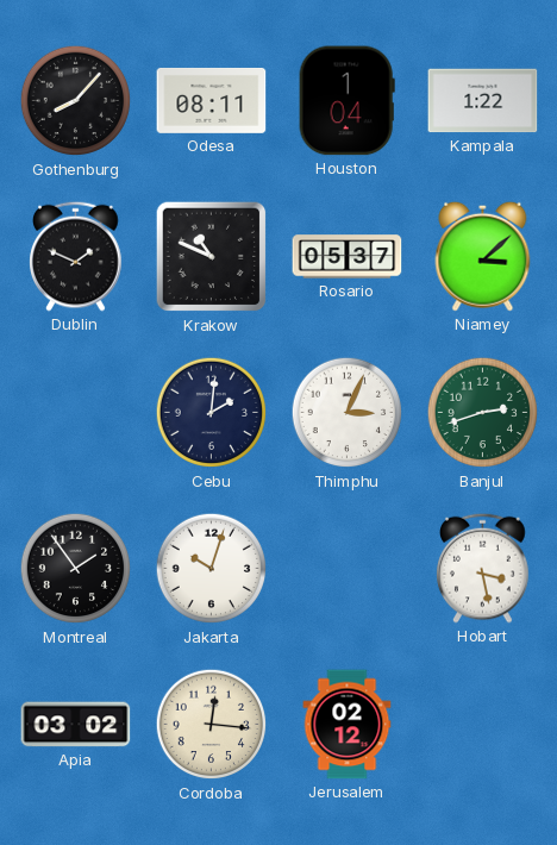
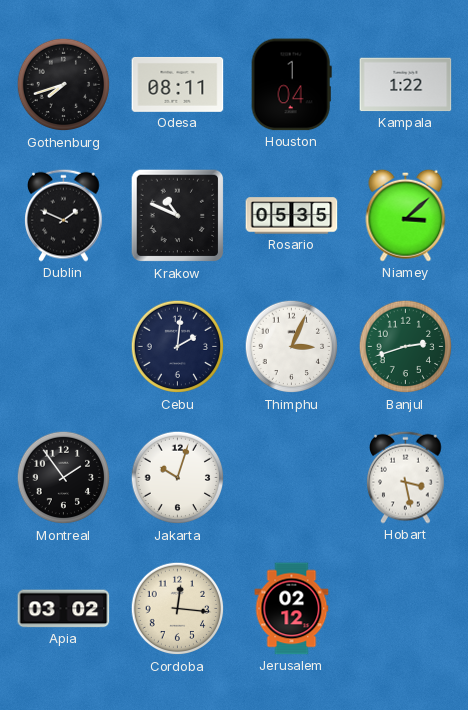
Gothenburg: 8:07 -> 7:42
Rosario: 05:37 -> 05:35
